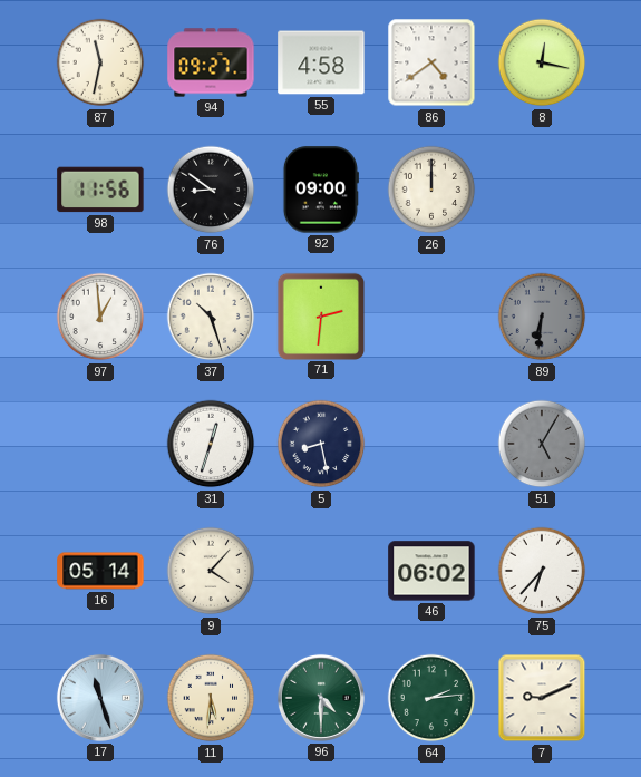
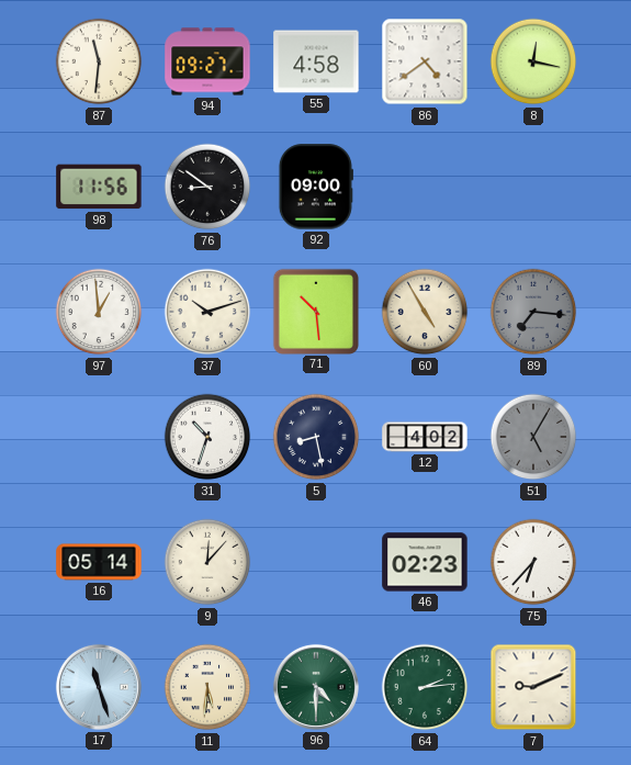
87: 11:32 -> 11:31
26: 12:00 -> none
37: 10:27 -> 10:12
71: 2:31 -> 10:29
60: none -> 4:55
89: 6:31 -> 7:16
31: 12:33 -> 10:33
12: none -> 4:02
9: 4:07 -> 12:07
46: 06:02 -> 02:23
